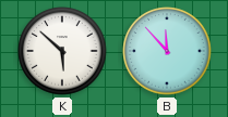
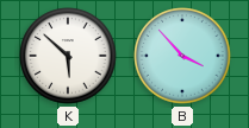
B: 11:53 -> 3:53
